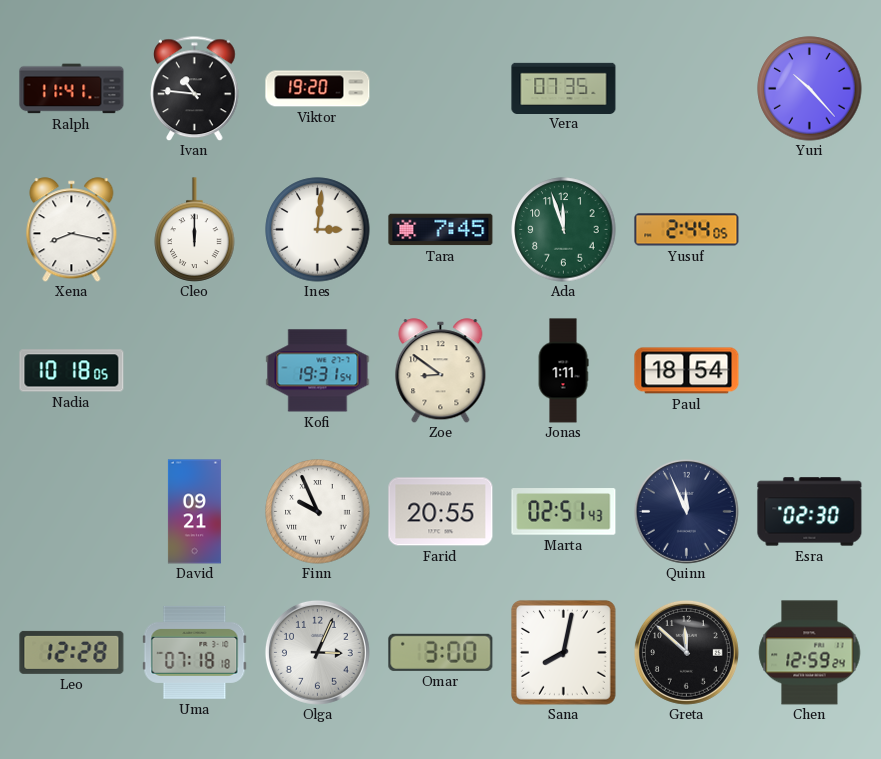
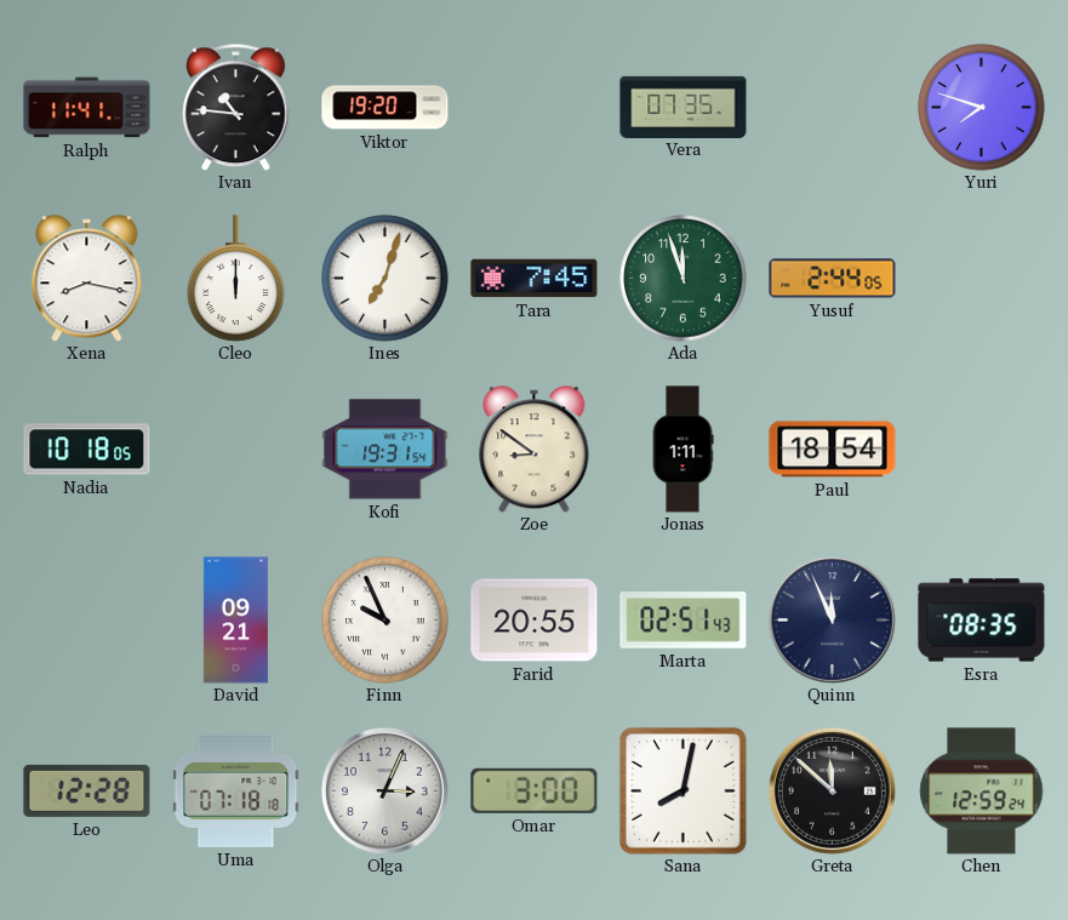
Yuri: 10:23 -> 7:48
Ines: 3:01 -> 7:03
Esra: 02:30 -> 08:35
